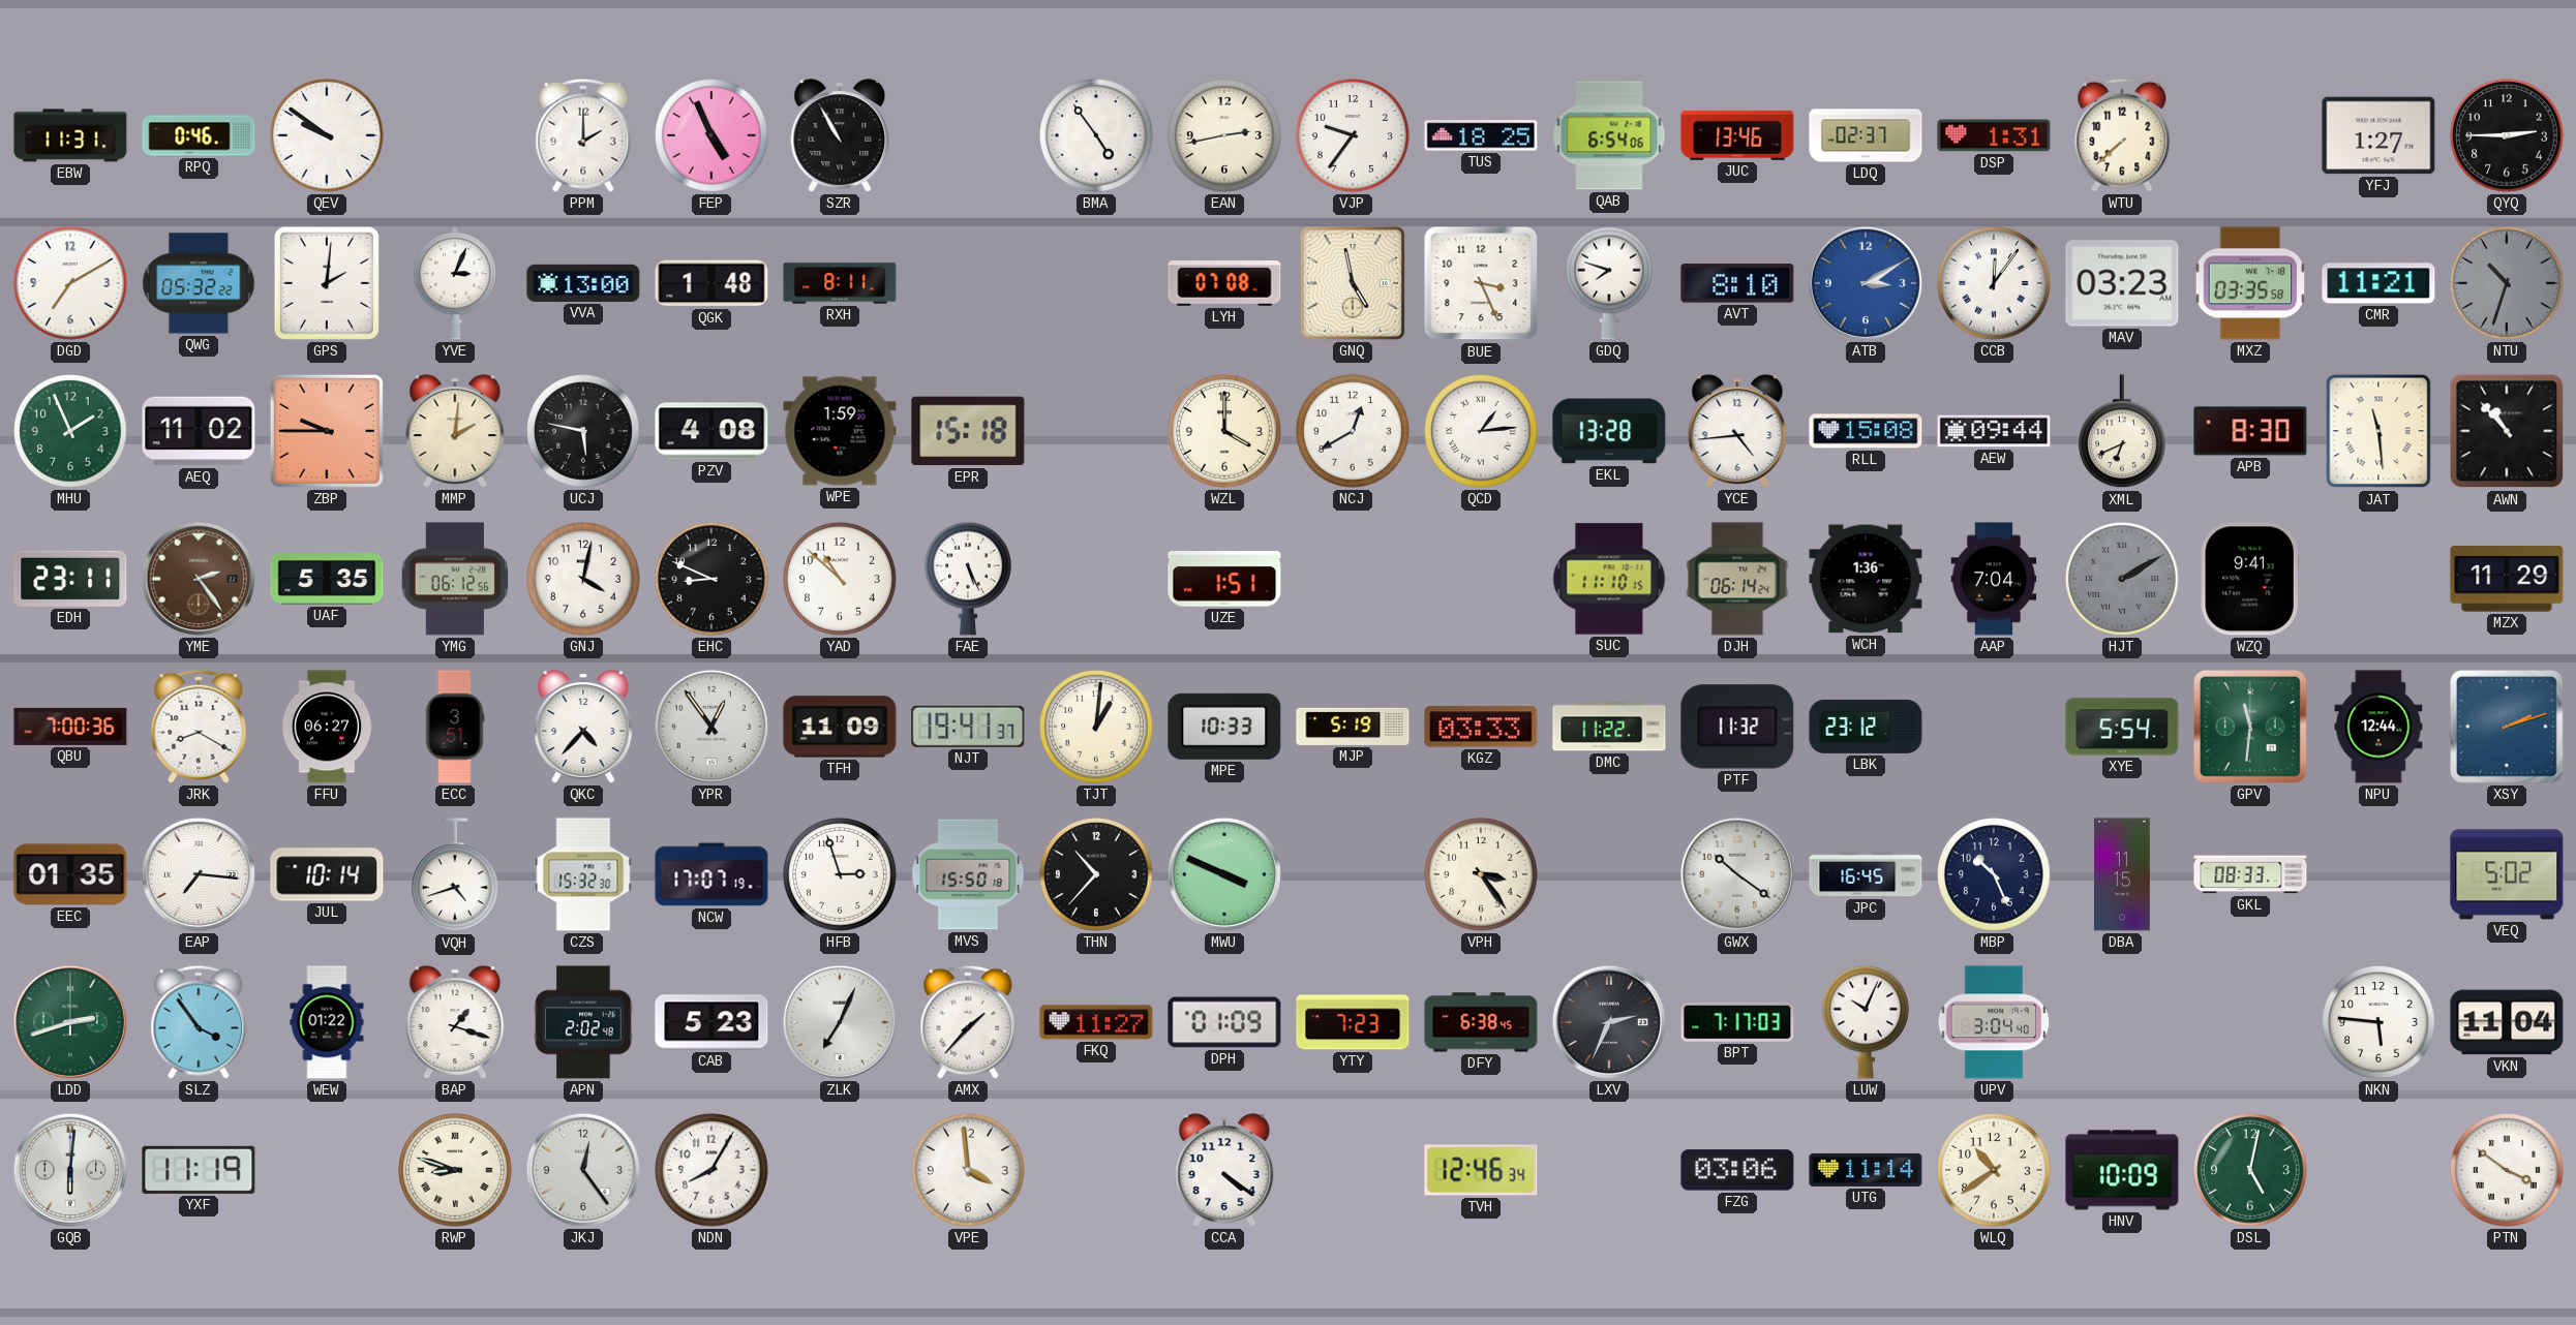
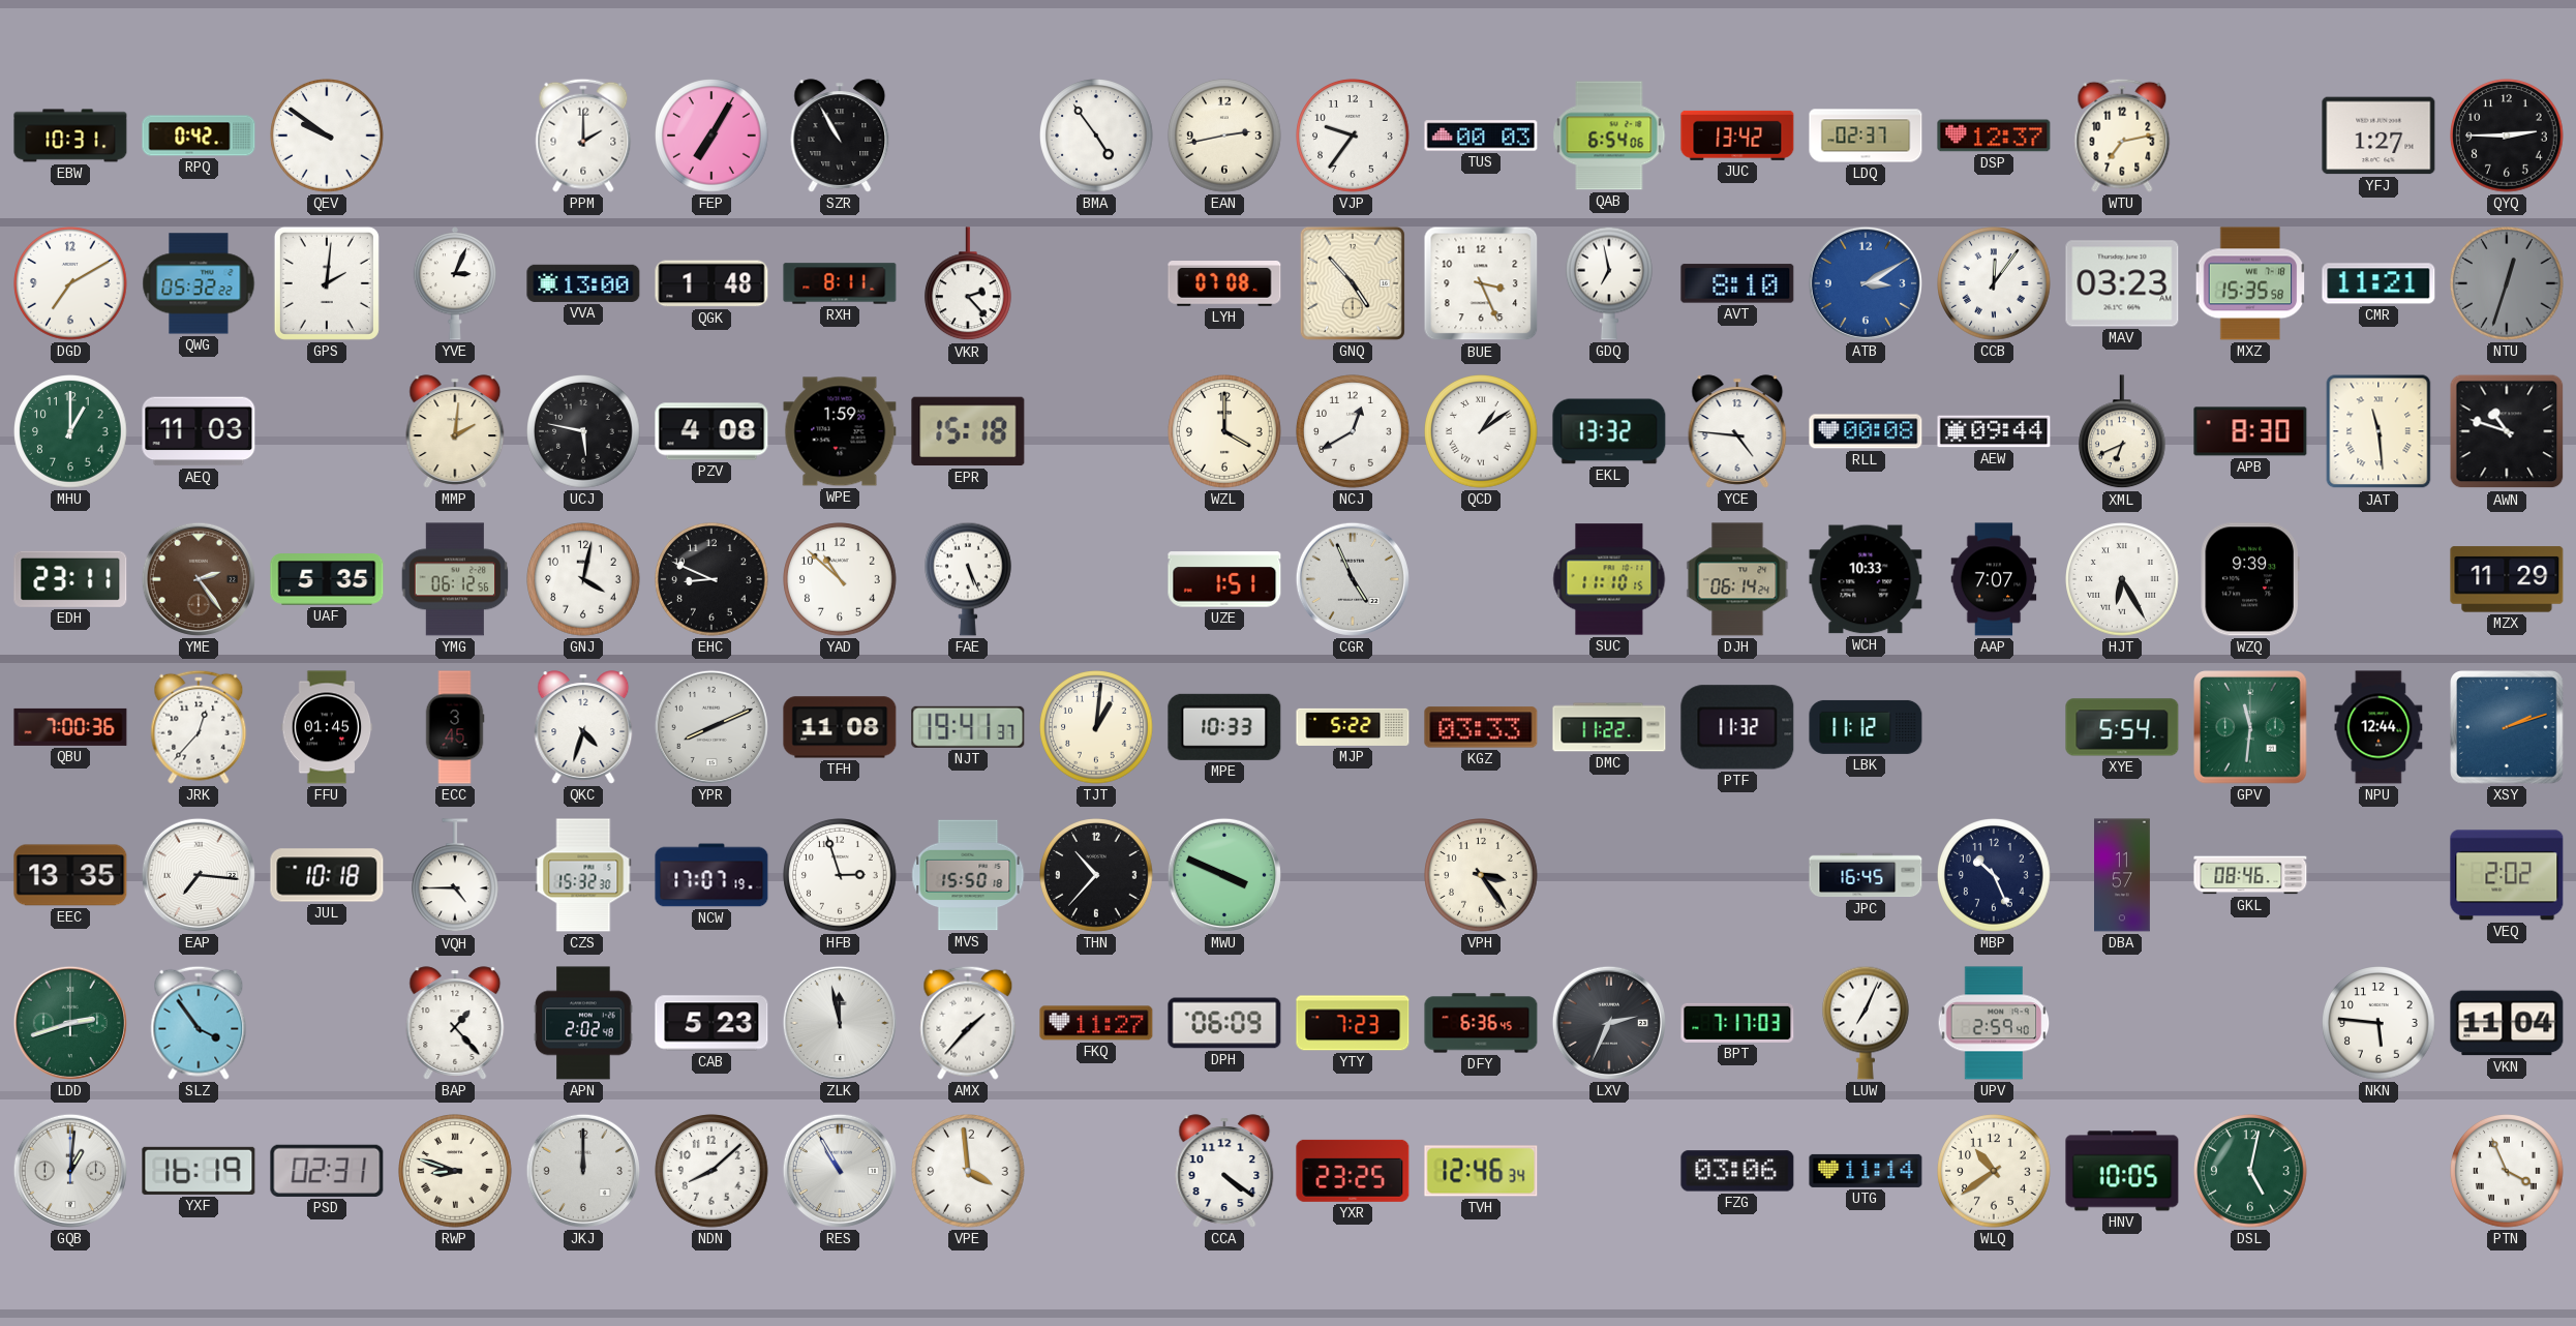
EBW: 11:31 -> 10:31
RPQ: 0:46 -> 0:42
FEP: 4:56 -> 7:05
TUS: 18:25 -> 00:03
JUC: 13:46 -> 13:42
DSP: 1:31 -> 12:37
WTU: 7:38 -> 7:13
VKR: none -> 2:23
GNQ: 4:58 -> 4:53
GDQ: 7:48 -> 6:58
MXZ: 03:35 -> 15:35
NTU: 10:33 -> 12:33
MHU: 1:56 -> 1:00
AEQ: 11:02 -> 11:03
ZBP: 9:45 -> none
QCD: 1:14 -> 1:09
EKL: 13:28 -> 13:32
YCE: 4:44 -> 4:46
RLL: 15:08 -> 00:08
AWN: 10:53 -> 10:48
CGR: none -> 4:56
WCH: 1:36 -> 10:33
AAP: 7:04 -> 7:07
HJT: 2:10 -> 6:25
HJT dial: grey -> white
WZQ: 9:41 -> 9:39
JRK: 8:20 -> 12:37
FFU: 06:27 -> 01:45
ECC: 3:51 -> 3:45
QKC: 4:37 -> 4:33
YPR: 12:54 -> 8:11
TFH: 11:09 -> 11:08
MJP: 5:19 -> 5:22
LBK: 23:12 -> 11:12
EEC: 01:35 -> 13:35
JUL: 10:14 -> 10:18
VQH: 4:42 -> 4:45
GWX: 10:21 -> none
DBA: 11:15 -> 11:57
GKL: 08:33 -> 08:46
VEQ: 5:02 -> 2:02
WEW: 01:22 -> none
BAP: 1:18 -> 1:23
ZLK: 7:04 -> 11:58
DPH: 01:09 -> 06:09
DFY: 6:38 -> 6:36
LUW: 10:04 -> 7:04
UPV: 3:04 -> 2:59
GQB: 6:01 -> 1:01
YXF: 11:19 -> 16:19
PSD: none -> 02:31
JKJ: 12:24 -> 12:00
NDN: 8:05 -> 8:08
RES: none -> 10:55
YXR: none -> 23:25
HNV: 10:09 -> 10:05
PTN: 3:51 -> 3:56
